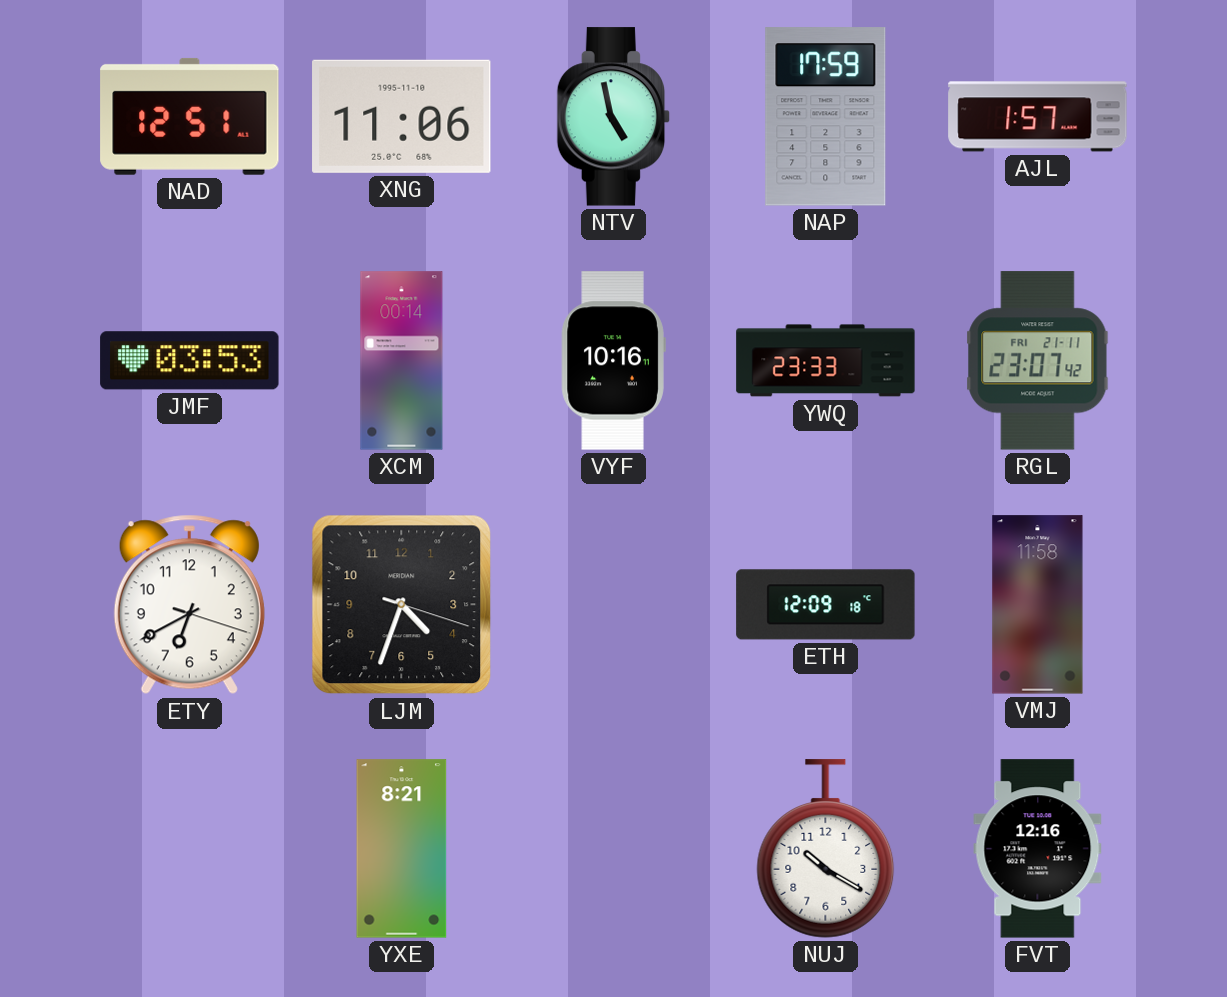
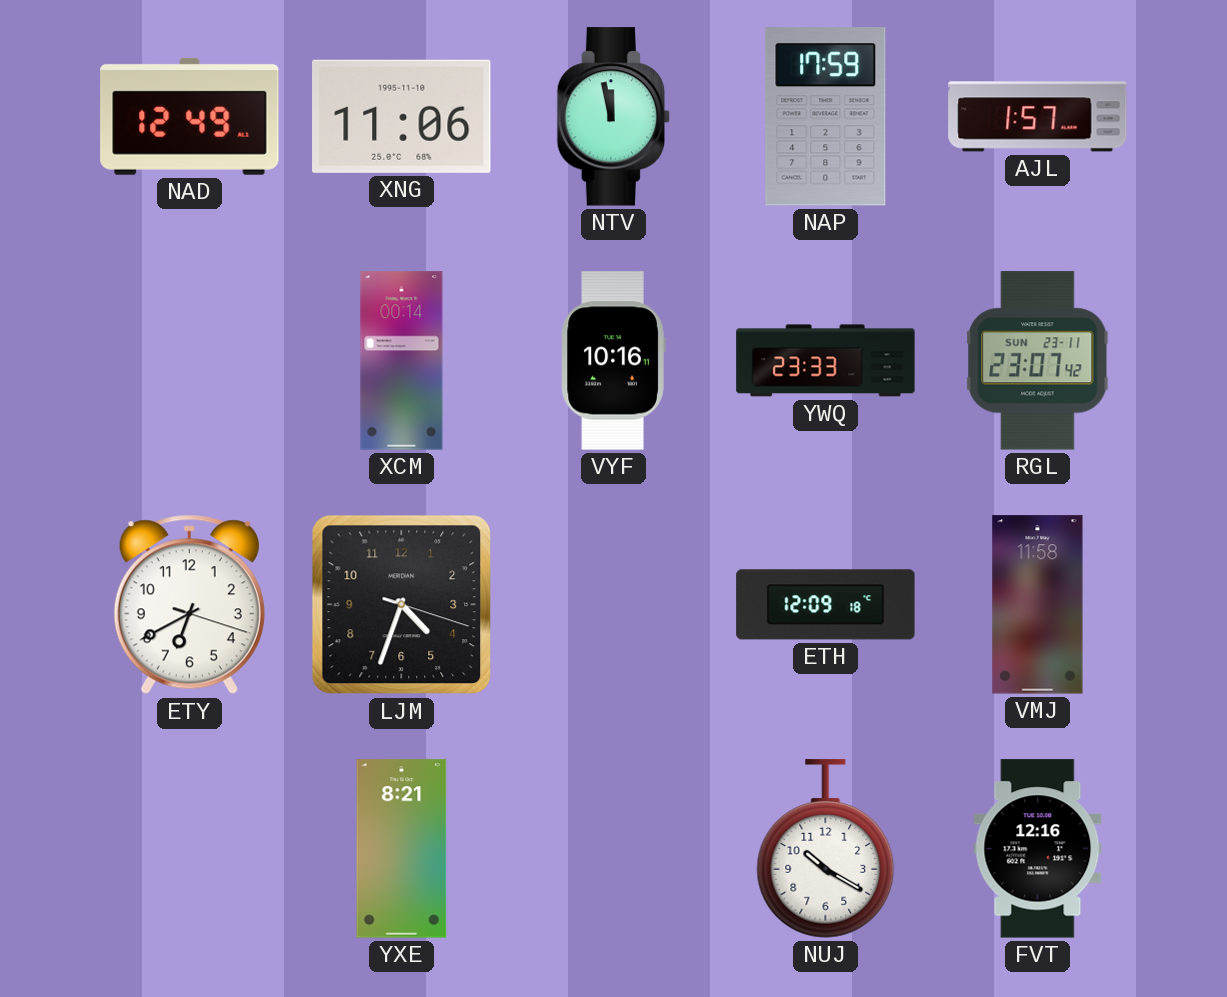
NAD: 12:51 -> 12:49
NTV: 4:58 -> 11:58
JMF: 03:53 -> none
RGL date: FRI 21-11 -> SUN 23-11
